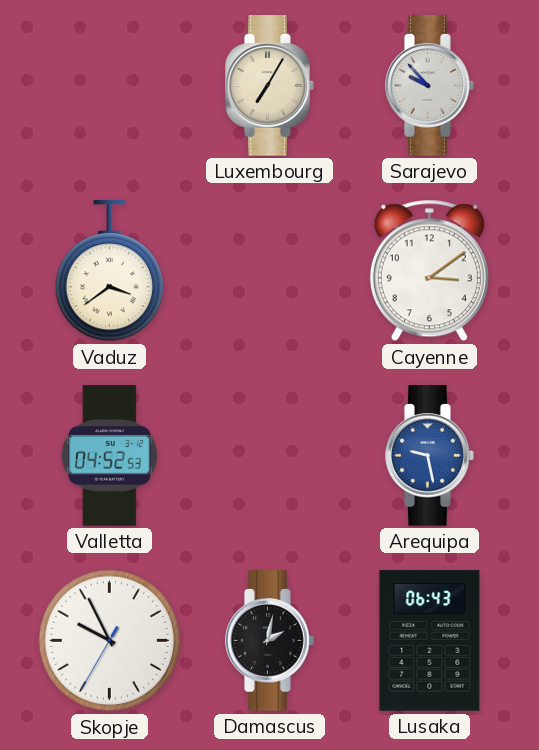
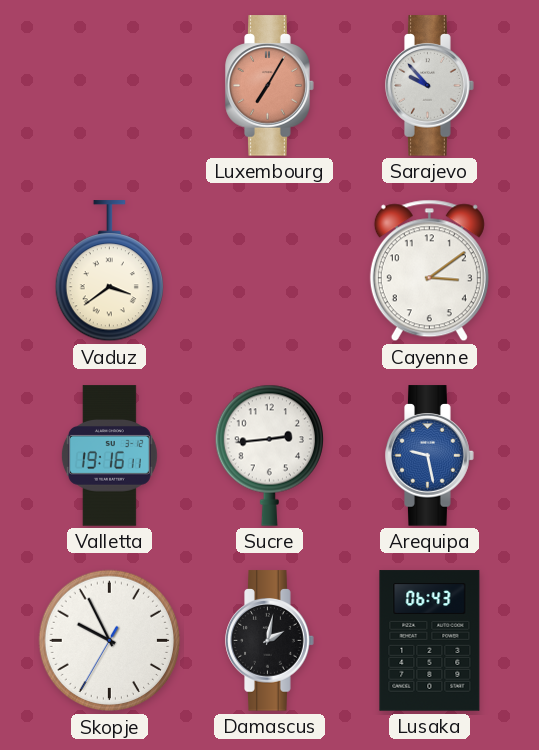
Luxembourg dial: cream -> salmon
Valletta: 04:52 -> 19:16
Sucre: none -> 2:44
